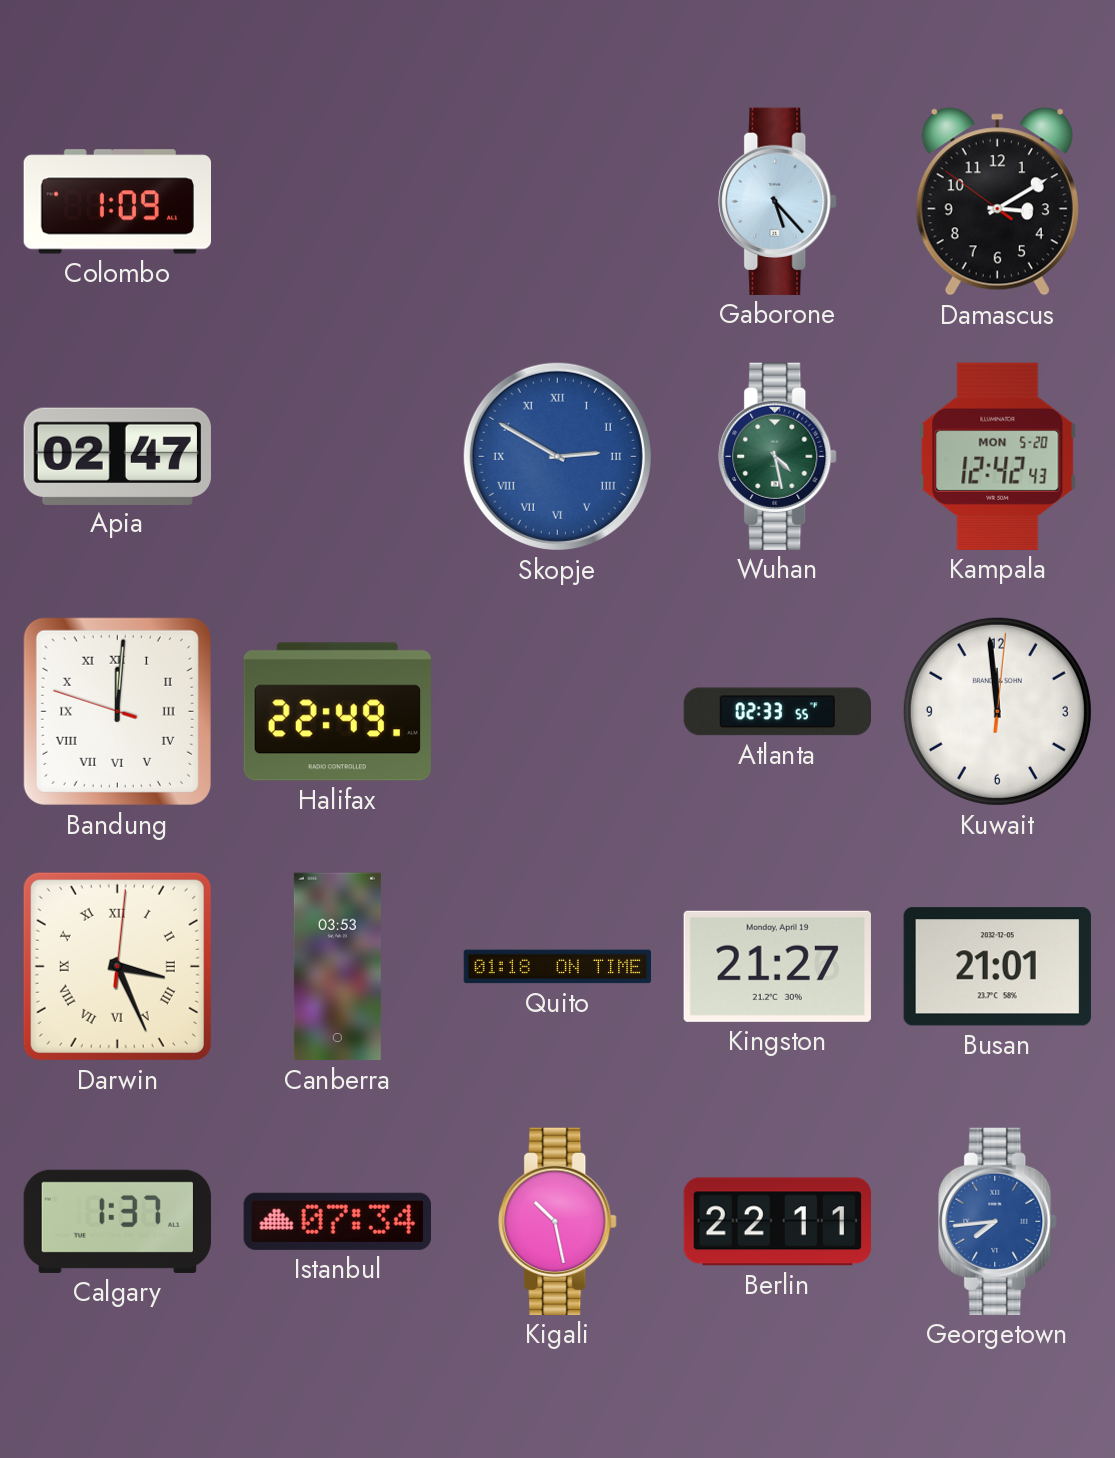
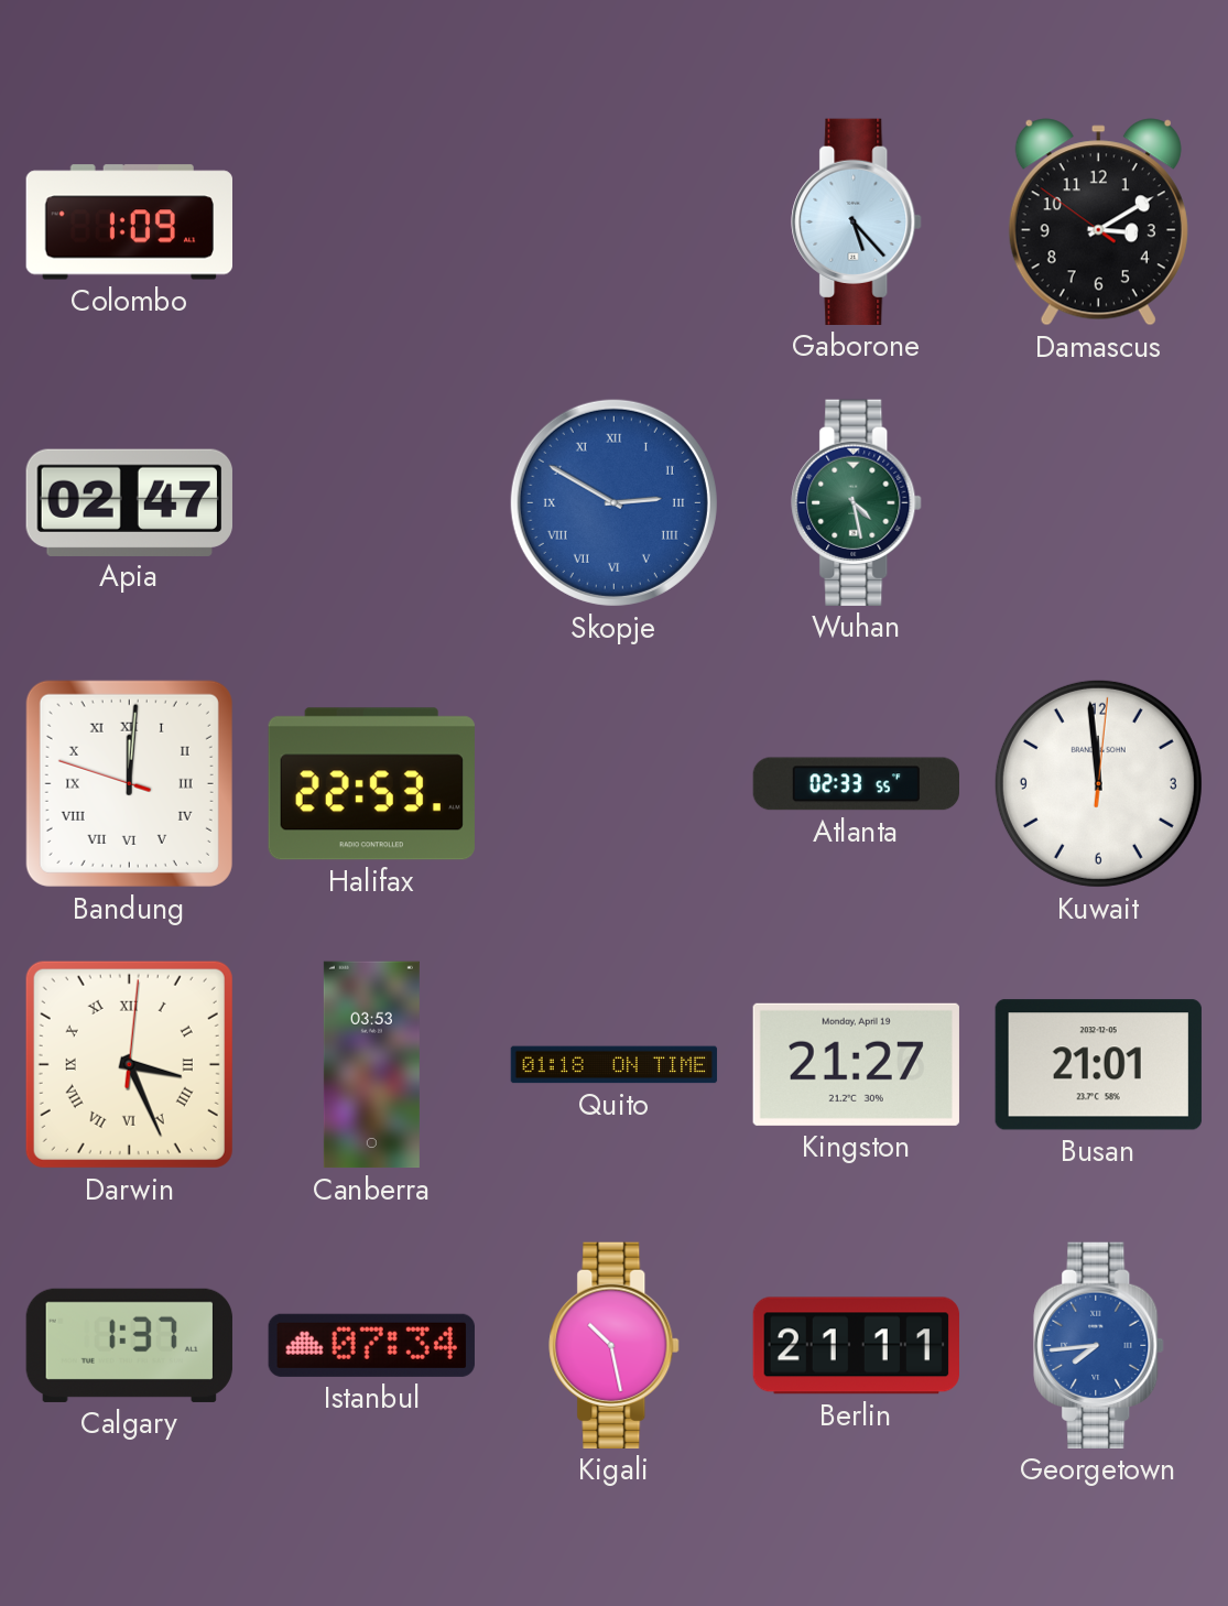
Kampala: 12:42 -> none
Halifax: 22:49 -> 22:53
Berlin: 22:11 -> 21:11
